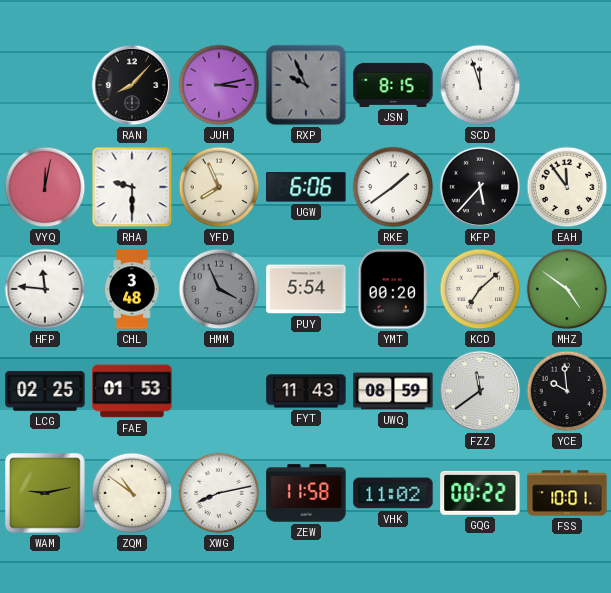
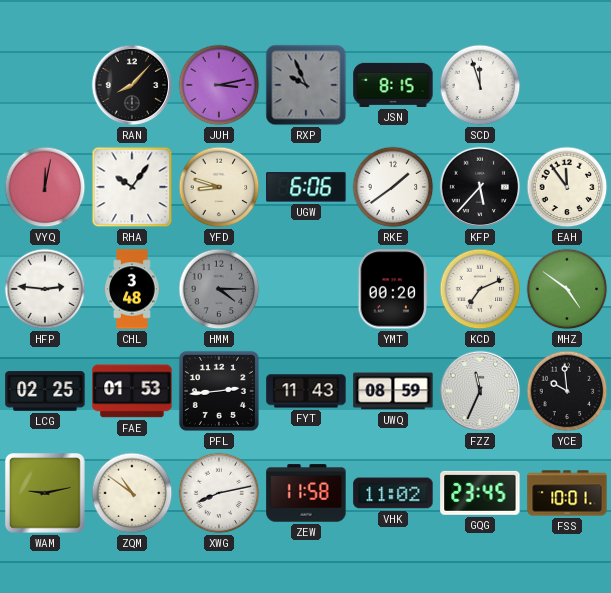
RHA: 9:30 -> 10:06
YFD: 7:56 -> 8:48
HFP: 11:46 -> 2:46
HMM: 3:56 -> 4:15
PUY: 5:54 -> none
KCD: 7:08 -> 7:11
PFL: none -> 2:44
FZZ: 11:39 -> 11:34
GQG: 00:22 -> 23:45
